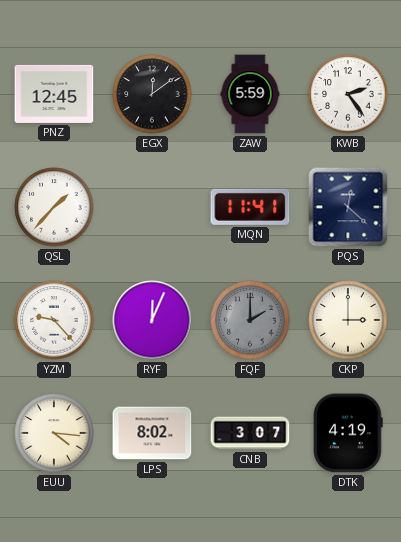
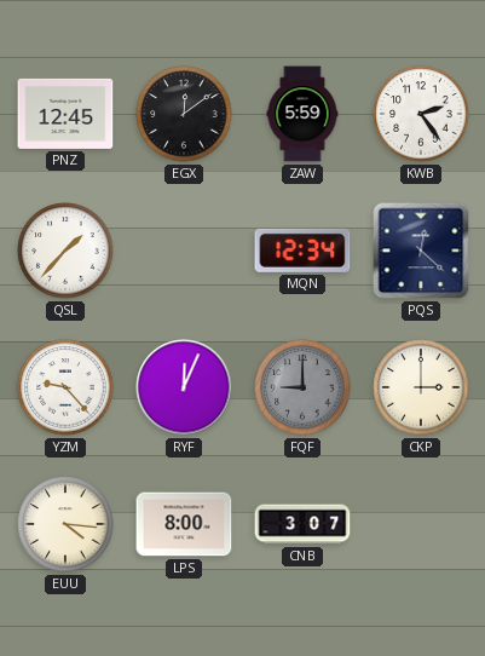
MQN: 11:41 -> 12:34
FQF: 2:00 -> 9:00
LPS: 8:02 -> 8:00
DTK: 4:19 -> none
